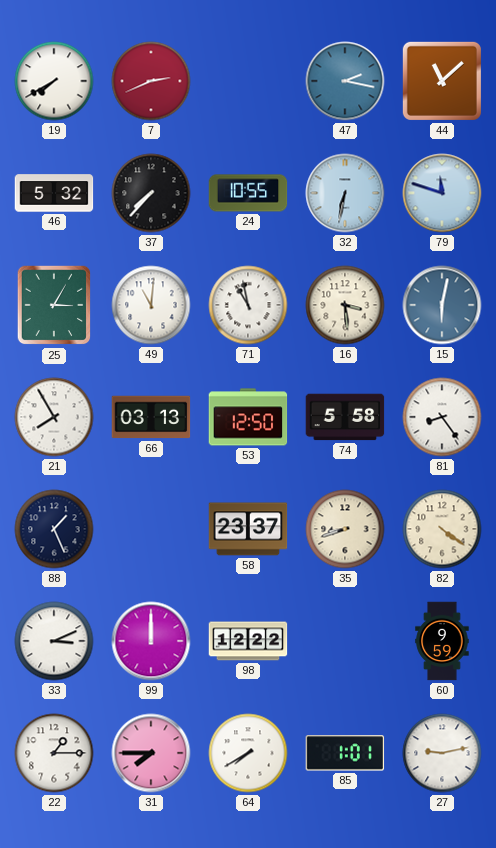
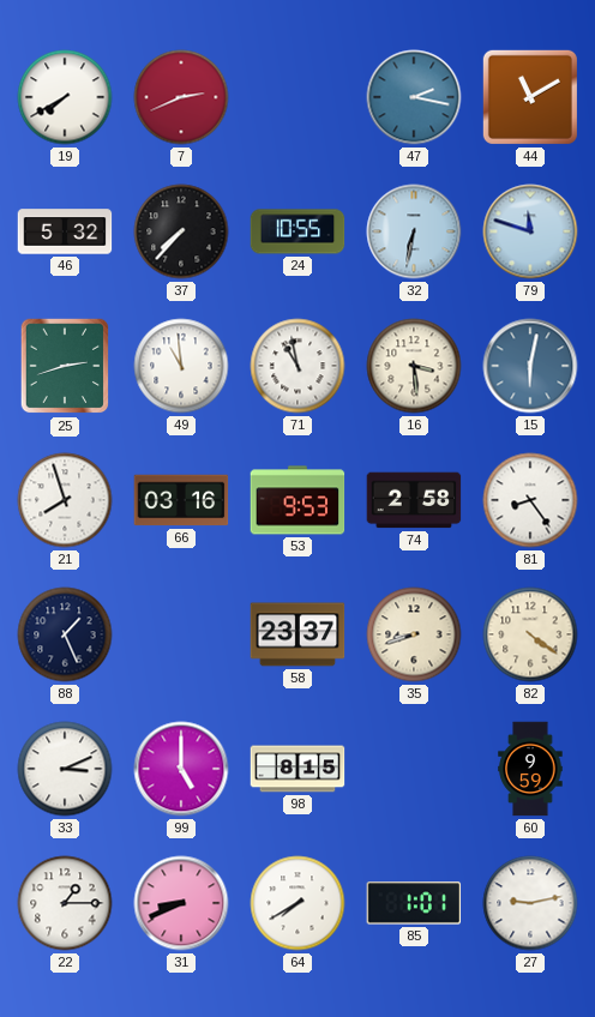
44: 11:08 -> 11:10
25: 3:05 -> 2:42
49: 11:01 -> 10:59
21: 7:55 -> 7:57
66: 03:13 -> 03:16
53: 12:50 -> 9:53
74: 5:58 -> 2:58
99: 12:00 -> 5:00
98: 12:22 -> 8:15
31: 7:45 -> 8:41
